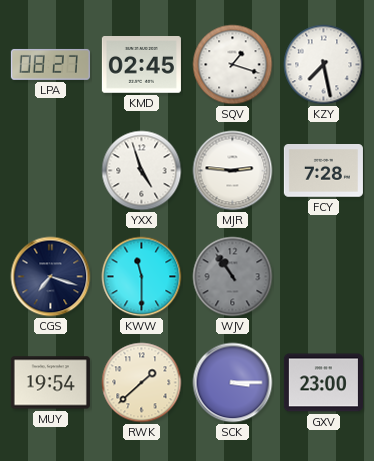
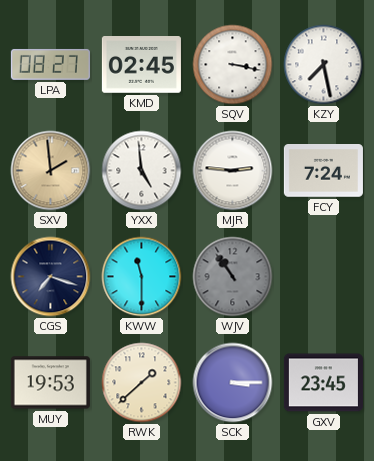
SQV: 1:18 -> 3:17
SXV: none -> 1:59
YXX: 4:57 -> 4:59
FCY: 7:28 -> 7:24
MUY: 19:54 -> 19:53
GXV: 23:00 -> 23:45
